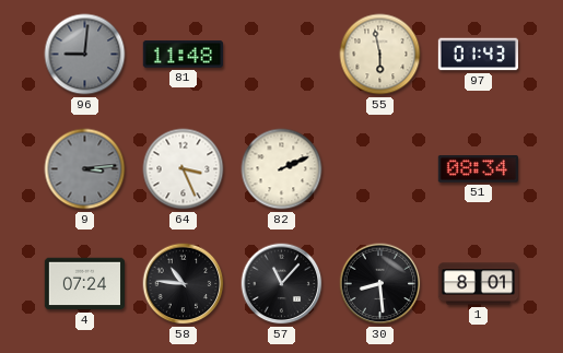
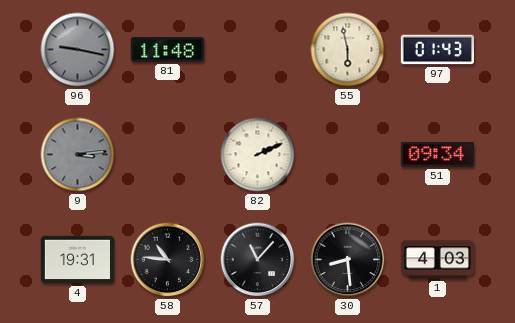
96: 9:01 -> 9:17
64: 3:26 -> none
51: 08:34 -> 09:34
4: 07:24 -> 19:31
1: 8:01 -> 4:03
